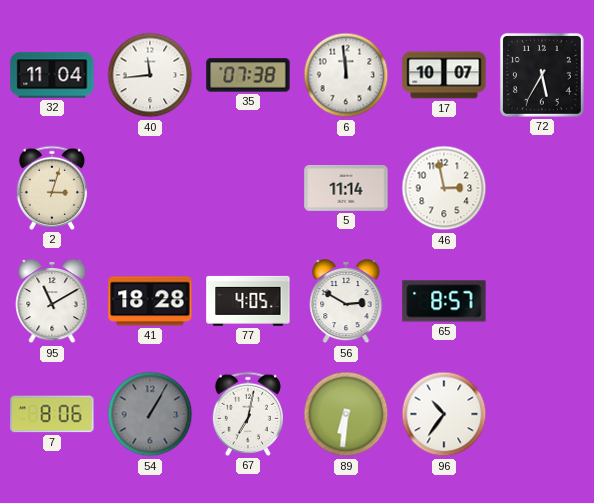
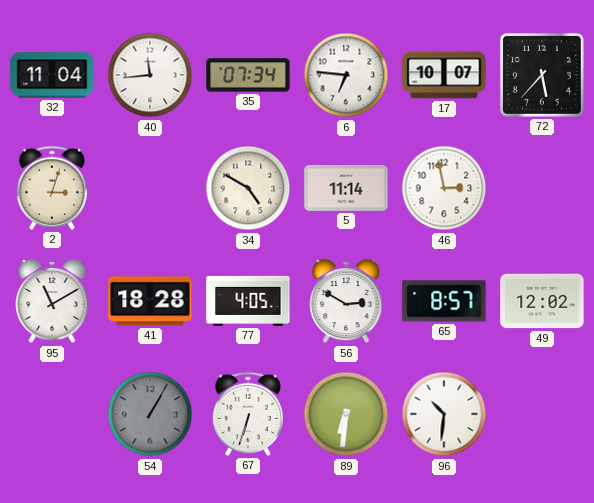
35: 07:38 -> 07:34
6: 11:59 -> 6:46
72: 5:35 -> 5:37
34: none -> 4:50
49: none -> 12:02
7: 8:06 -> none
67: 7:02 -> 6:33
96: 10:36 -> 10:31
